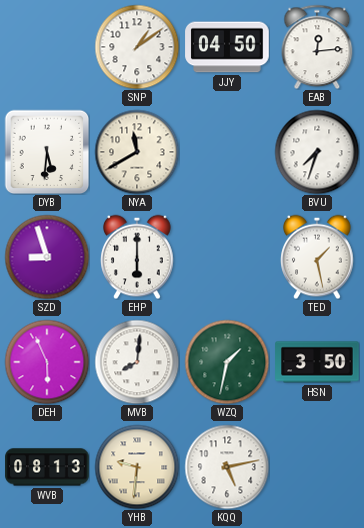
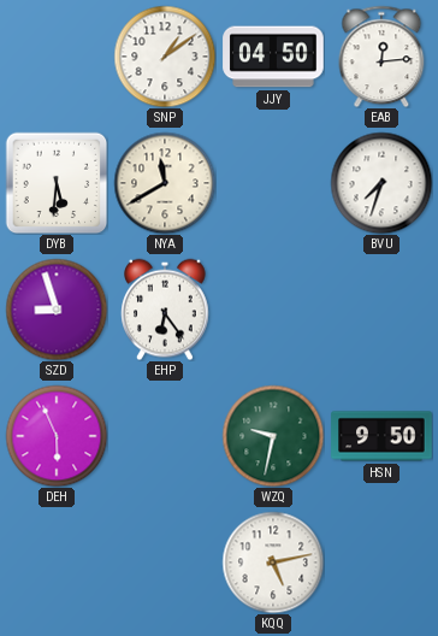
EHP: 6:00 -> 6:24
TED: 1:28 -> none
MVB: 8:01 -> none
WZQ: 1:32 -> 9:32
HSN: 3:50 -> 9:50
WVB: 08:13 -> none
YHB: 9:31 -> none
